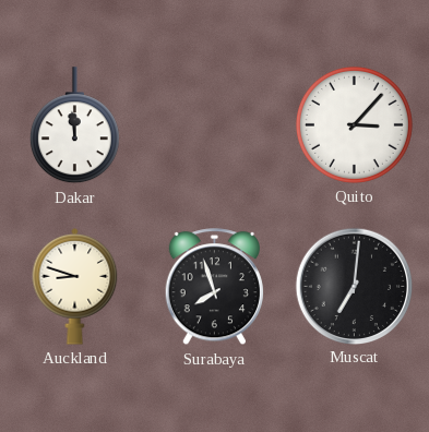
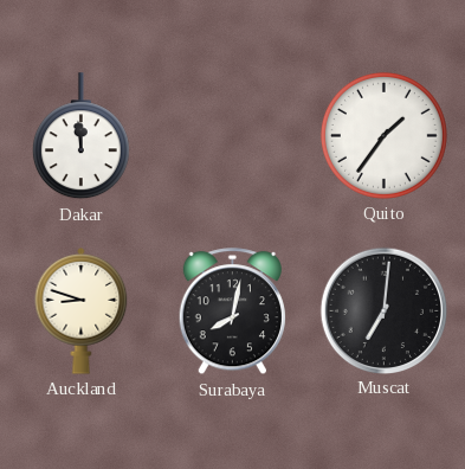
Quito: 3:07 -> 1:36
Surabaya: 7:57 -> 8:02
